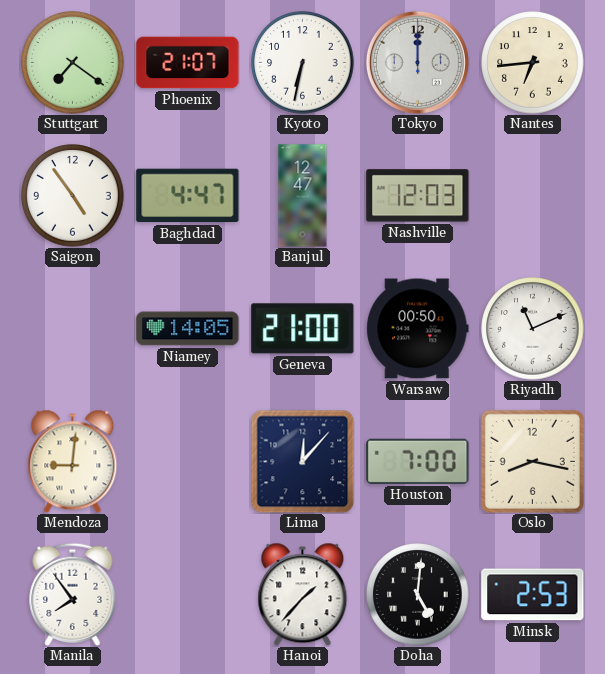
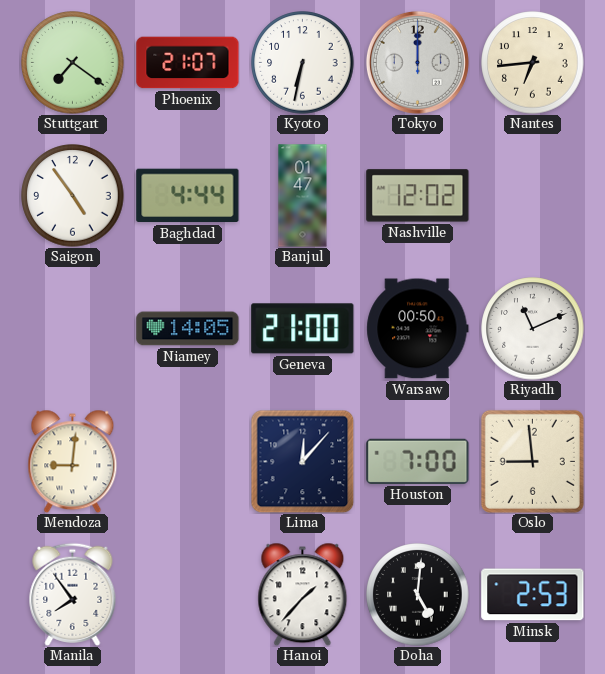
Baghdad: 4:47 -> 4:44
Banjul: 12:47 -> 01:47
Nashville: 12:03 -> 12:02
Oslo: 8:17 -> 8:59
